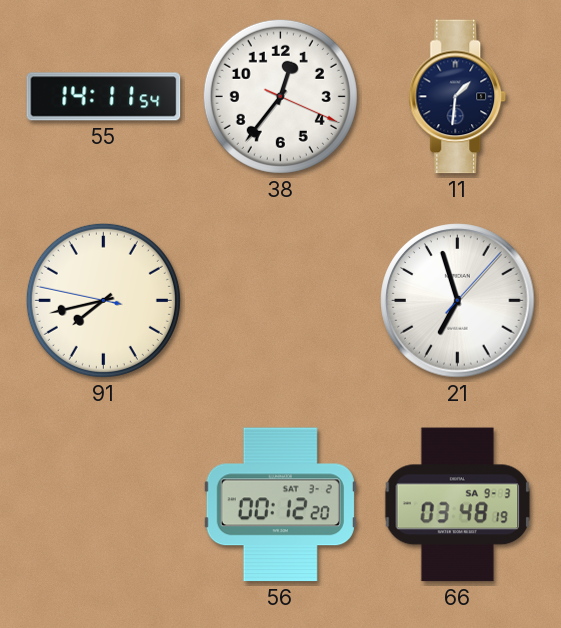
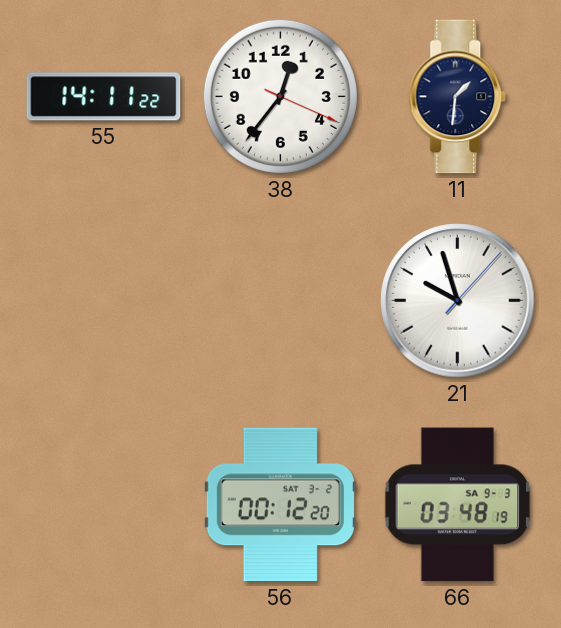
55: 14:11:54 -> 14:11:22
91: 7:42 -> none
21: 6:57 -> 9:57
